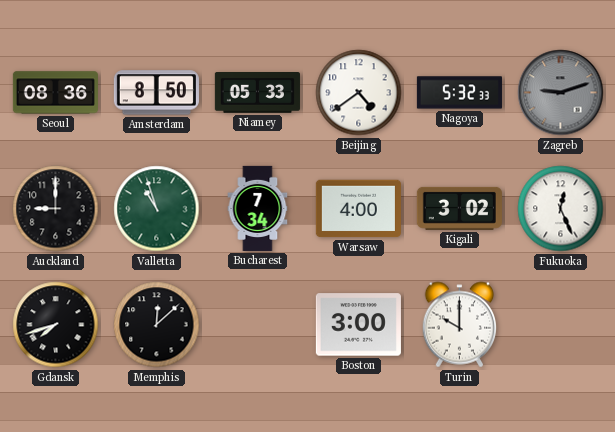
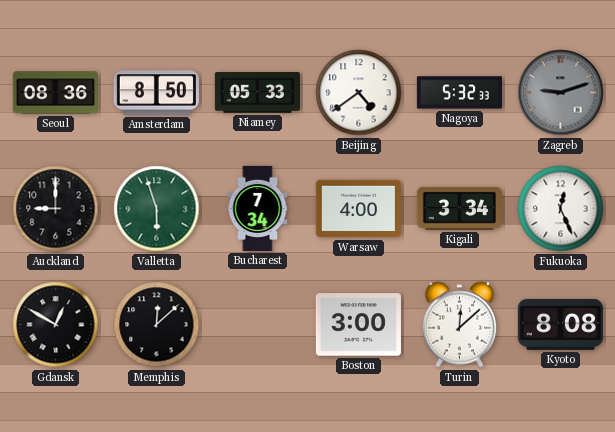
Valletta: 10:57 -> 5:57
Kigali: 3:02 -> 3:34
Gdansk: 7:42 -> 12:50
Turin: 10:00 -> 12:08
Kyoto: none -> 8:08
